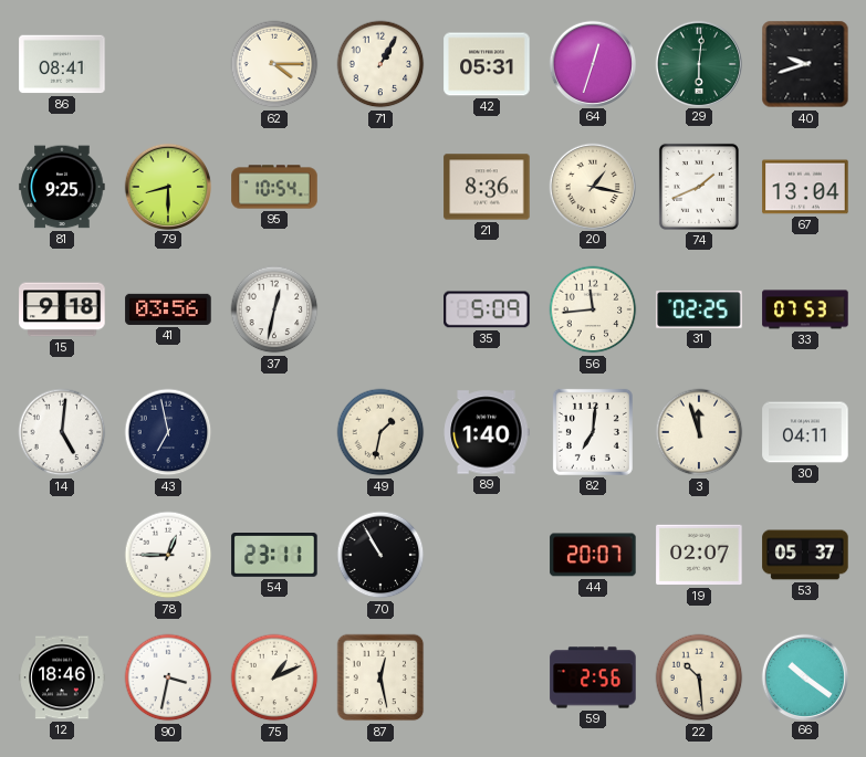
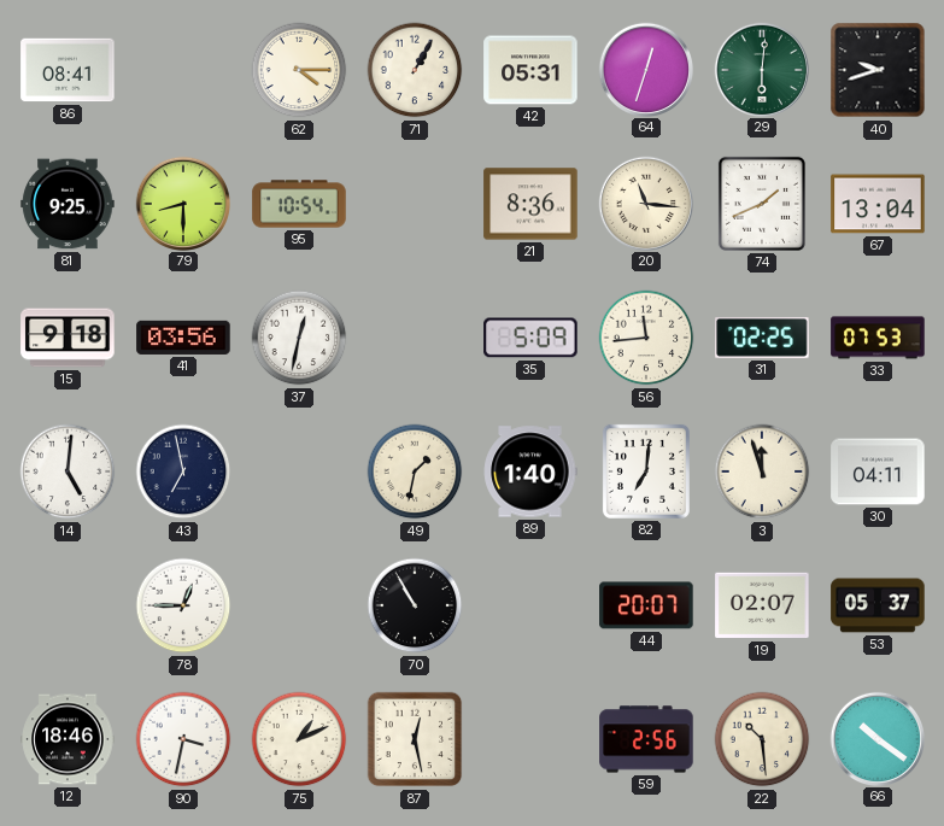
20: 1:17 -> 11:16
54: 23:11 -> none
